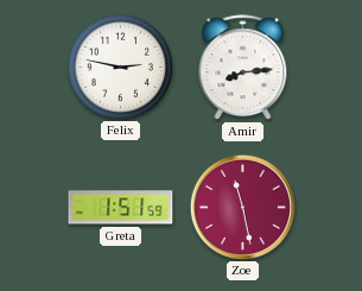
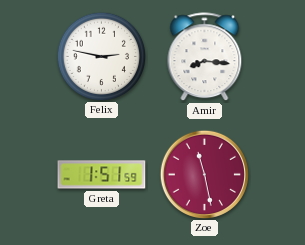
Amir: 8:14 -> 8:16
